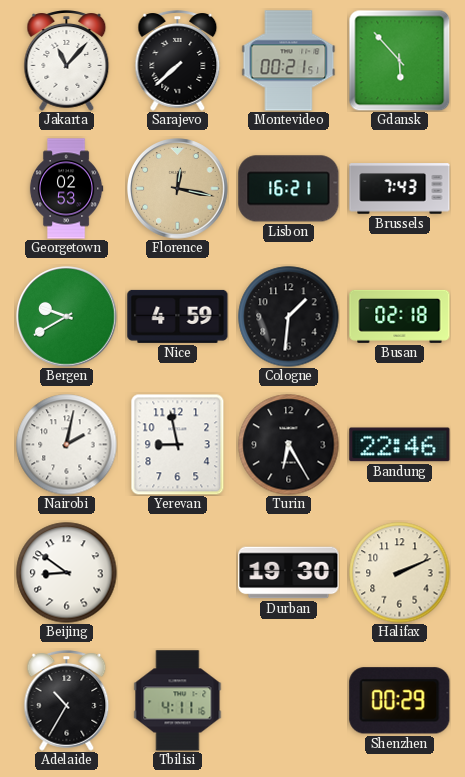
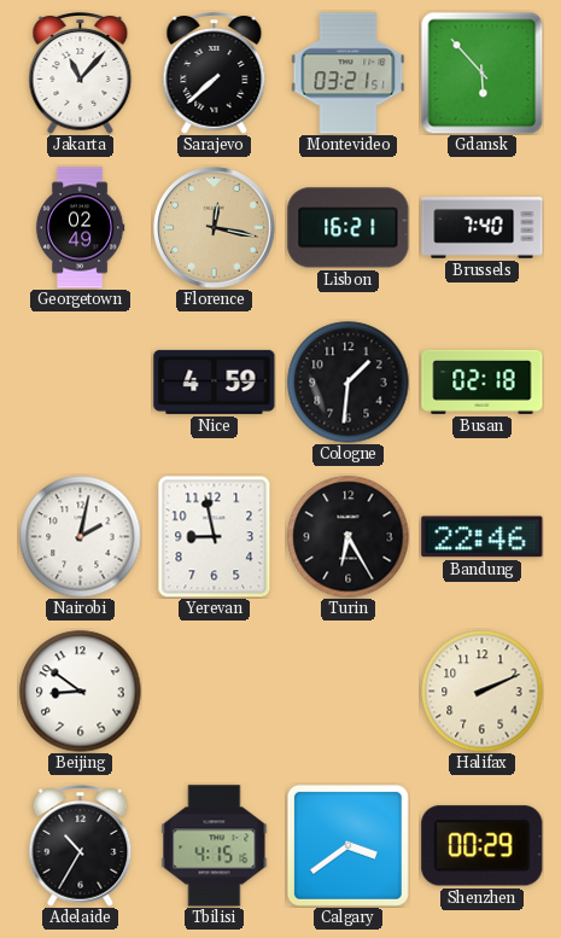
Montevideo: 00:21 -> 03:21
Georgetown: 02:53 -> 02:49
Brussels: 7:43 -> 7:40
Bergen: 9:40 -> none
Durban: 19:30 -> none
Tbilisi: 4:11 -> 4:15
Calgary: none -> 3:39
